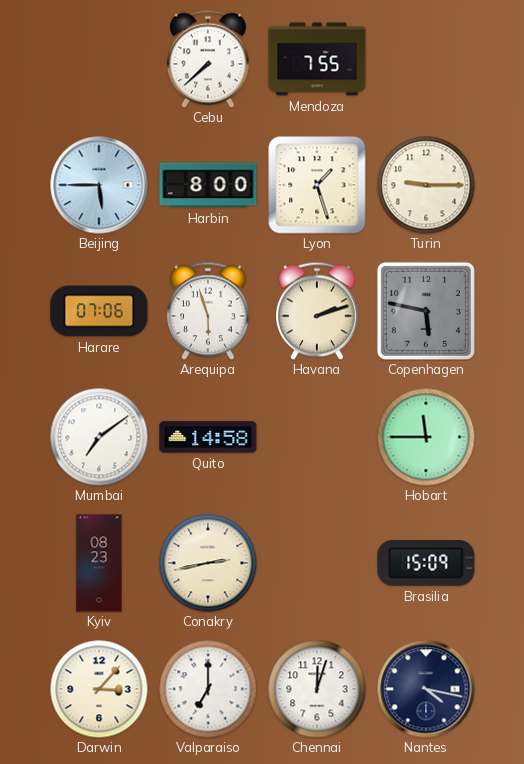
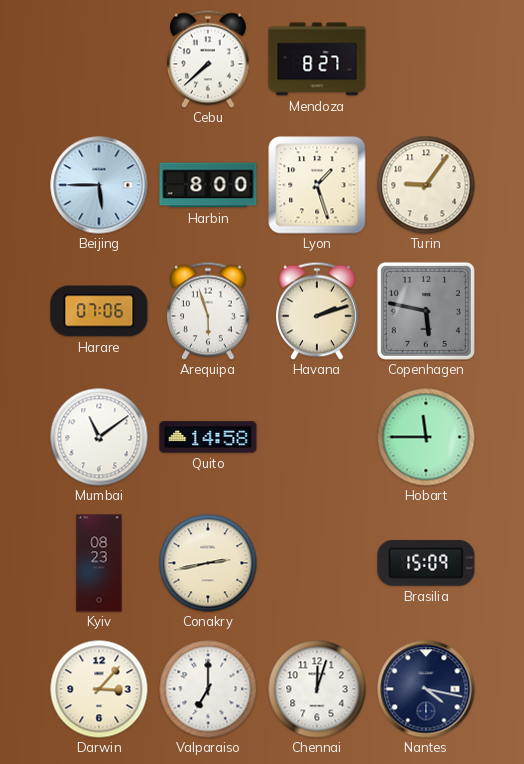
Mendoza: 7:55 -> 8:27
Turin: 9:15 -> 9:06
Mumbai: 7:09 -> 11:09
